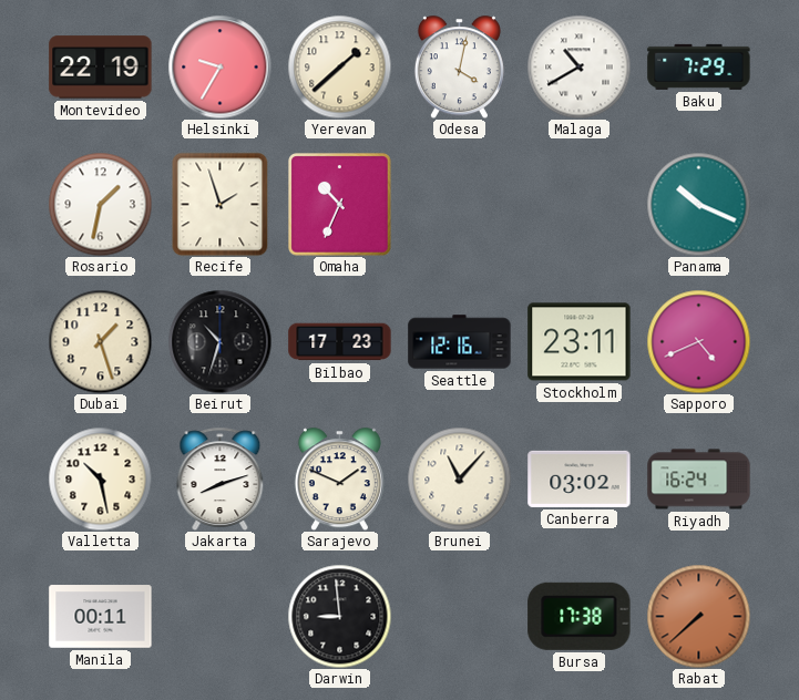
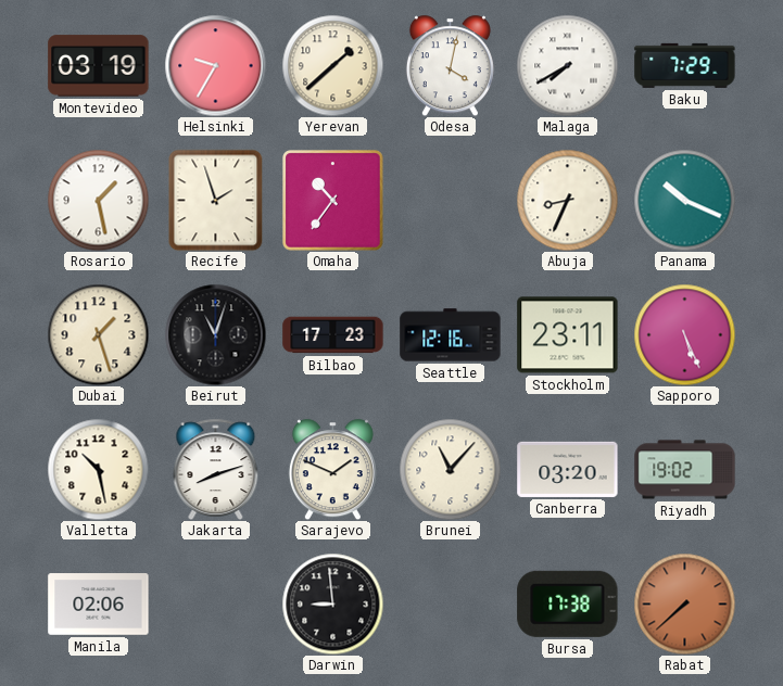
Montevideo: 22:19 -> 03:19
Malaga: 10:40 -> 7:40
Rosario: 1:32 -> 1:28
Omaha: 10:34 -> 10:36
Abuja: none -> 8:34
Beirut: 10:33 -> 11:03
Sapporo: 4:41 -> 5:26
Canberra: 03:02 -> 03:20
Riyadh: 16:24 -> 19:02
Manila: 00:11 -> 02:06
